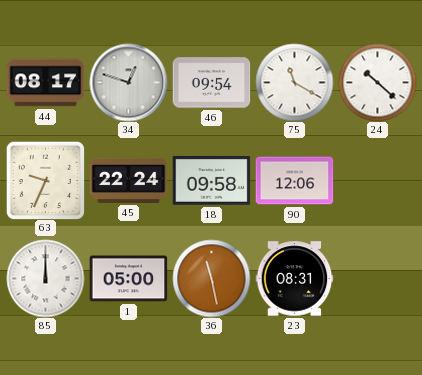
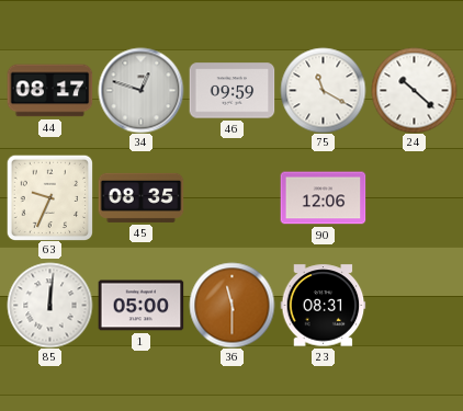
46: 09:54 -> 09:59
45: 22:24 -> 08:35
18: 09:58 -> none
85: 12:00 -> 12:01
36: 11:28 -> 11:30
